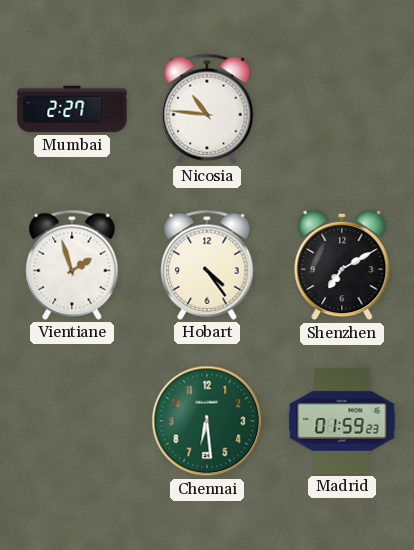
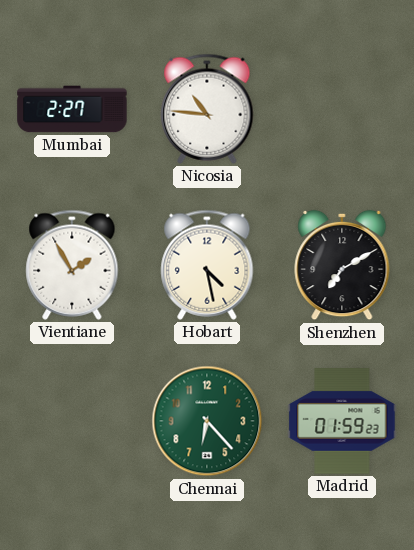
Vientiane: 1:57 -> 1:55
Hobart: 4:24 -> 4:28
Chennai: 6:29 -> 6:23
